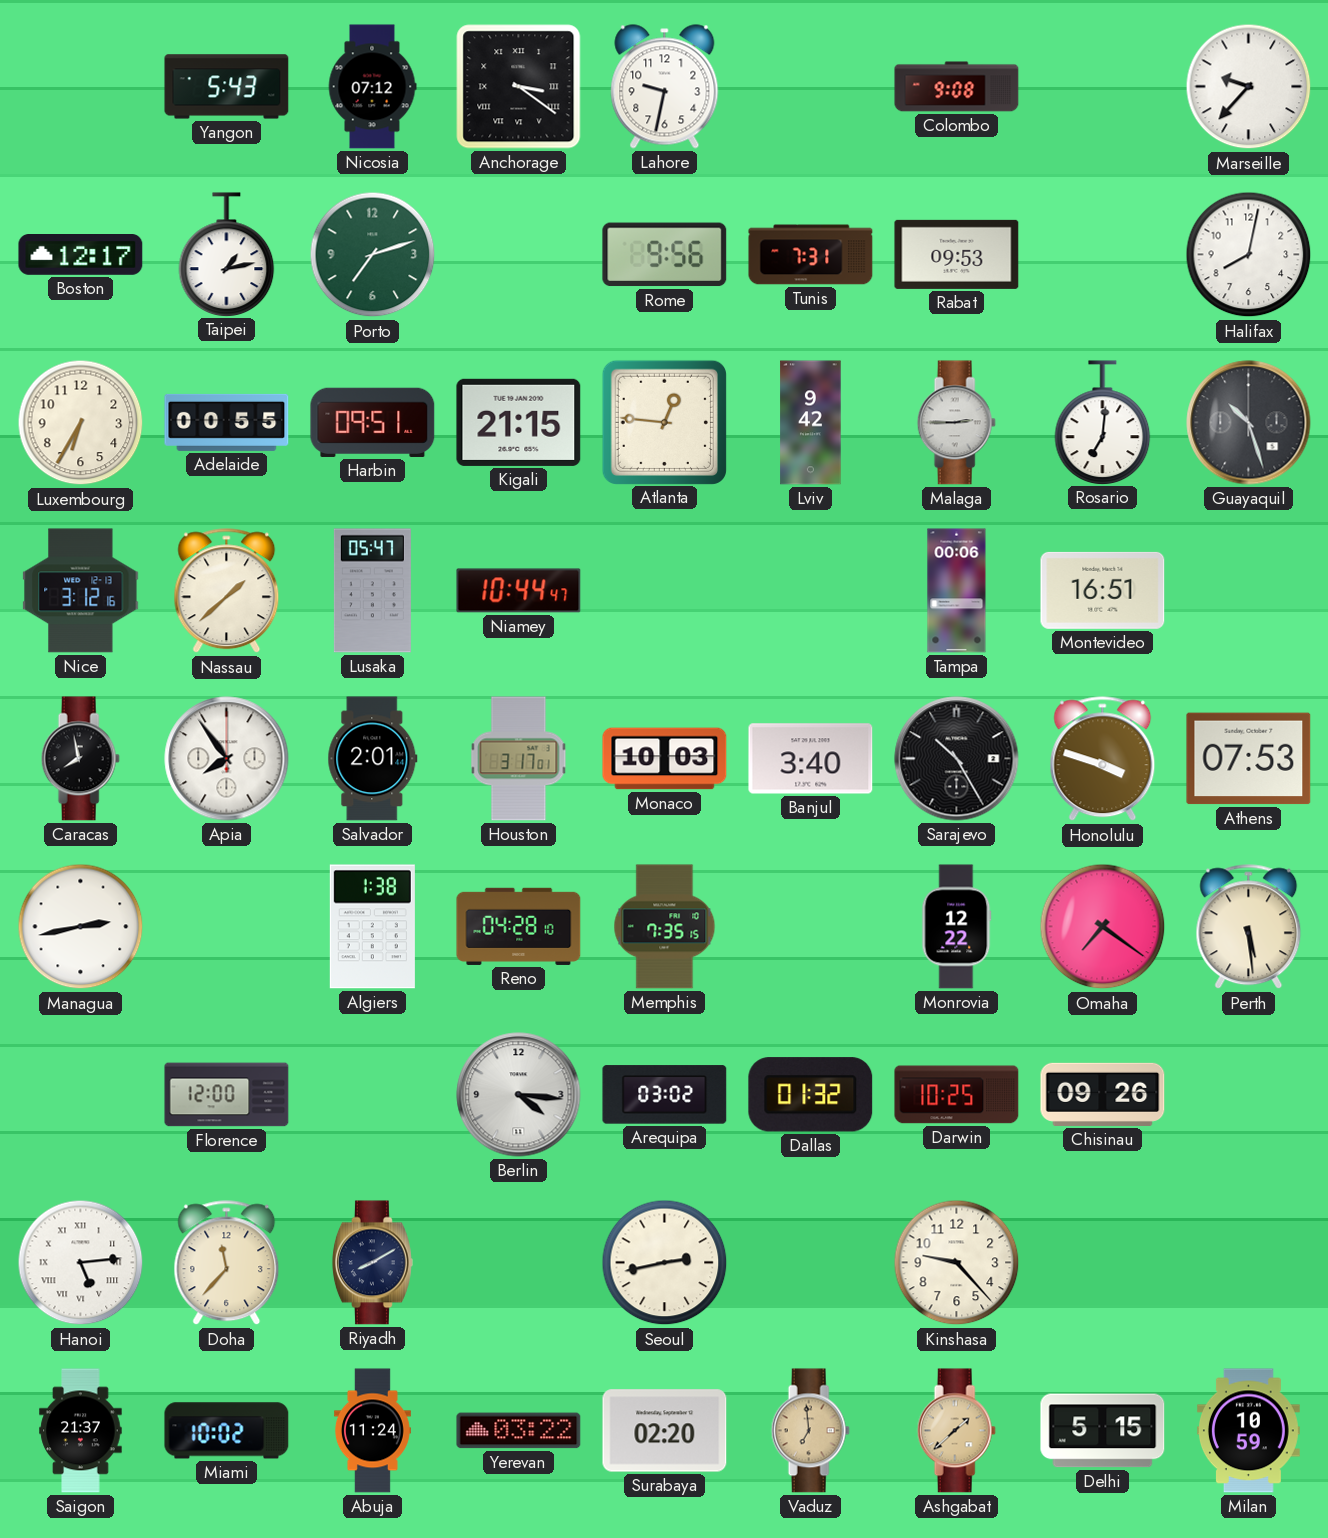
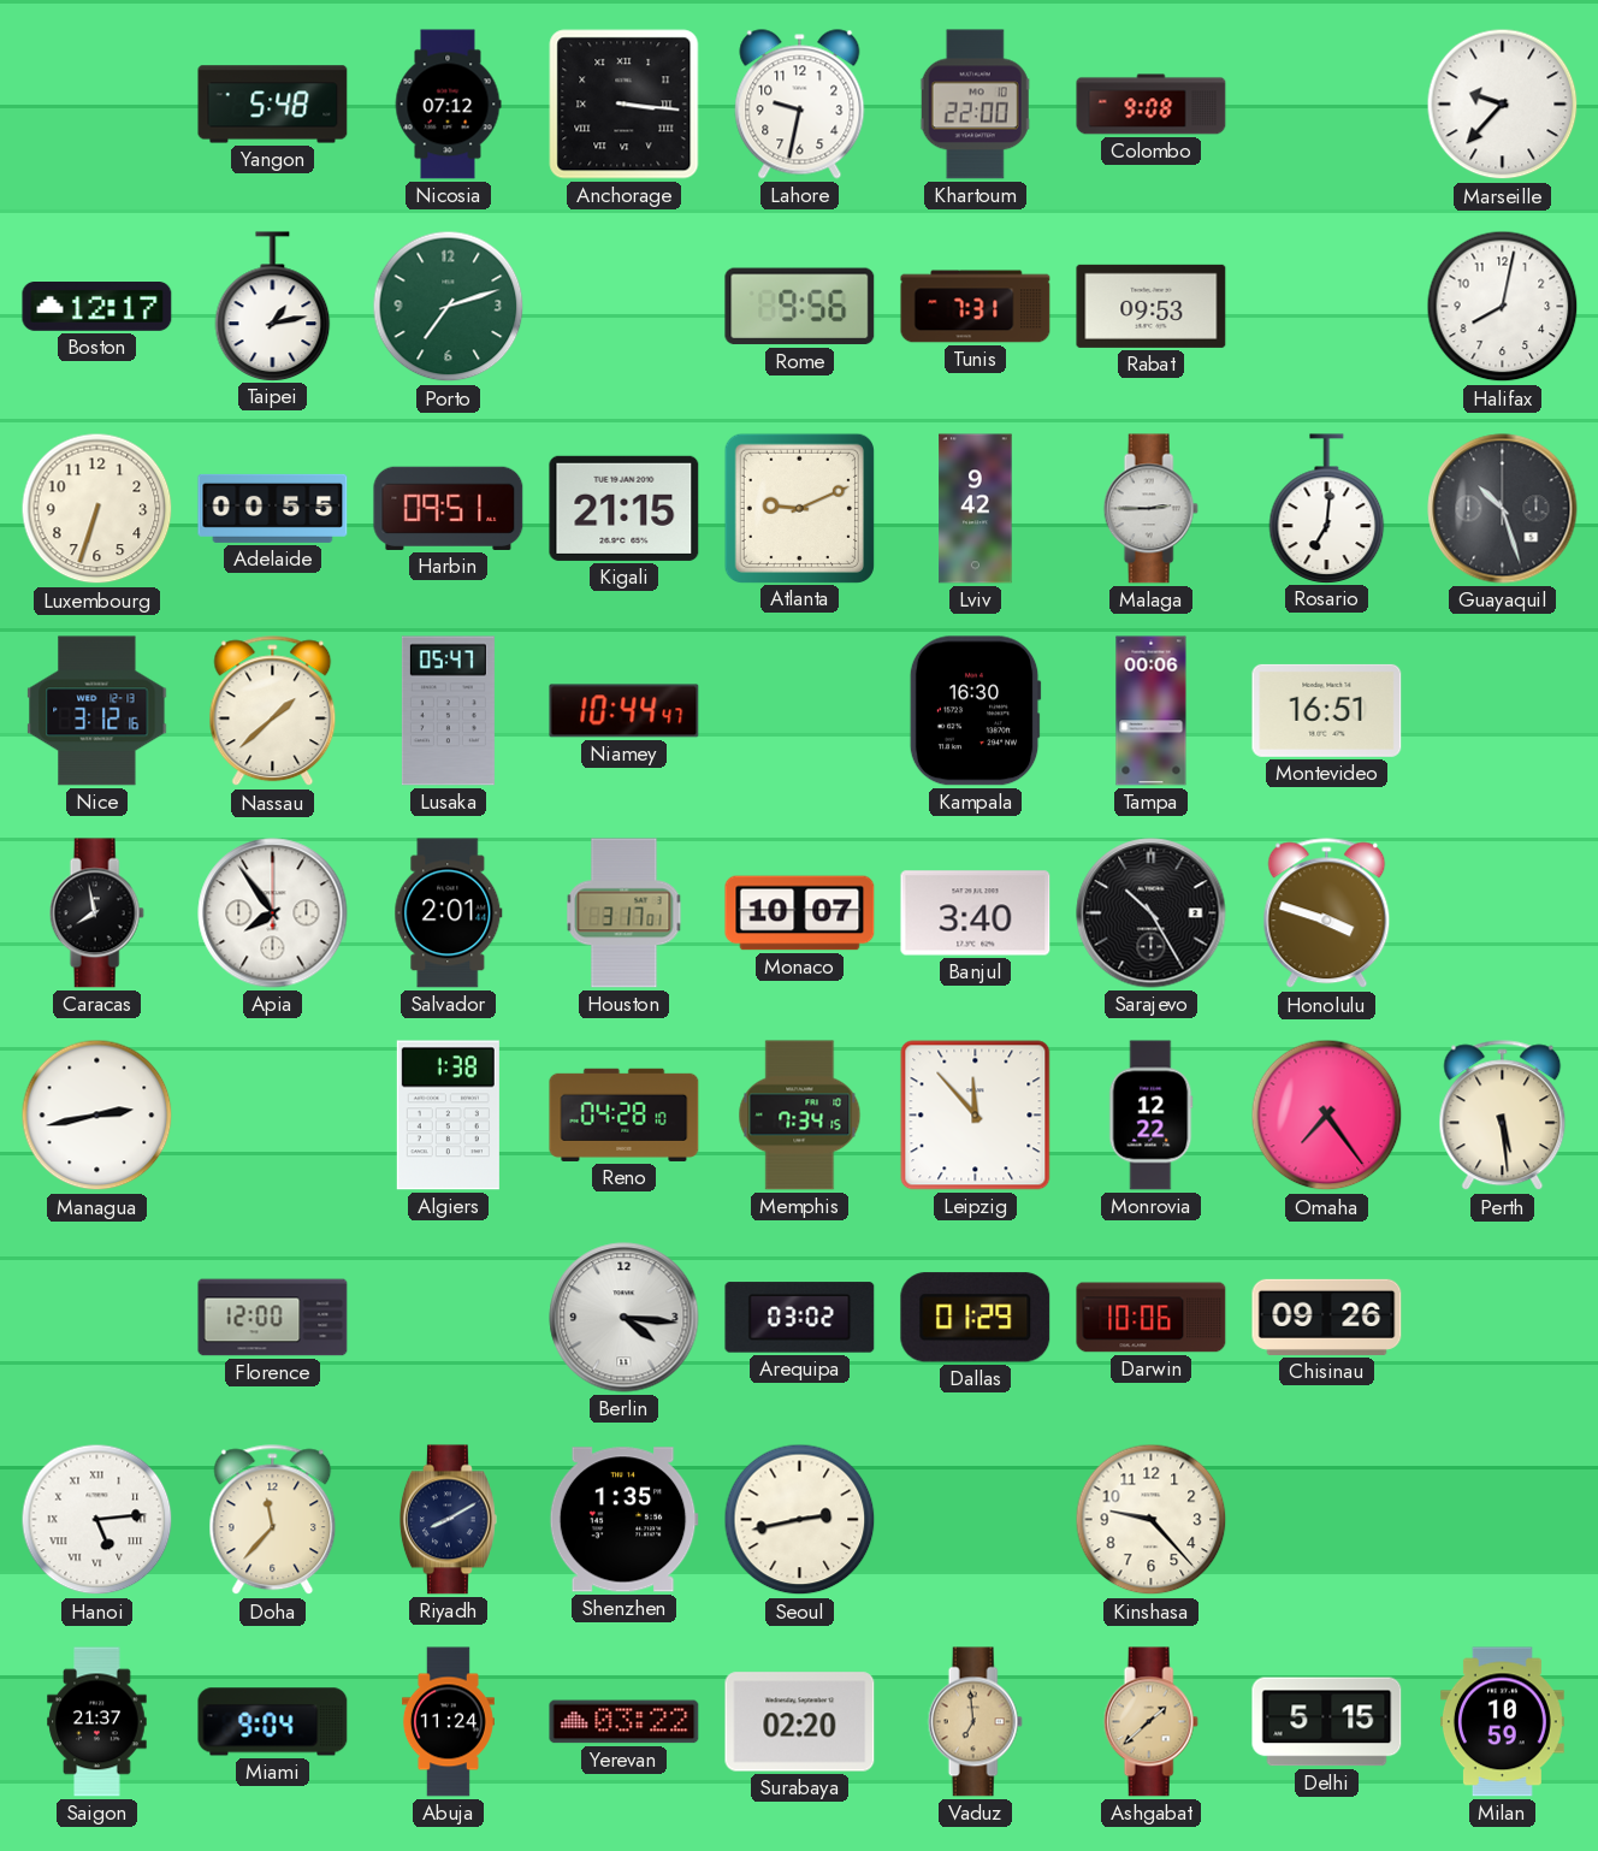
Yangon: 5:43 -> 5:48
Anchorage: 3:21 -> 3:16
Khartoum: none -> 22:00
Luxembourg: 6:35 -> 6:33
Atlanta: 12:46 -> 9:11
Kampala: none -> 16:30
Monaco: 10:03 -> 10:07
Athens: 07:53 -> none
Memphis: 7:35 -> 7:34
Leipzig: none -> 11:53
Omaha: 7:21 -> 7:24
Dallas: 01:32 -> 01:29
Darwin: 10:25 -> 10:06
Shenzhen: none -> 1:35
Miami: 10:02 -> 9:04
